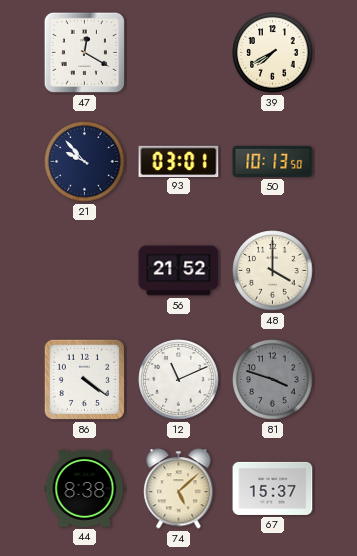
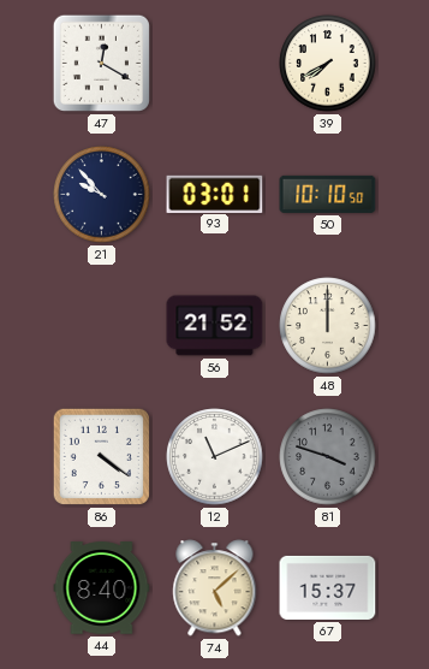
50: 10:13 -> 10:10
48: 4:00 -> 12:00
44: 8:38 -> 8:40
